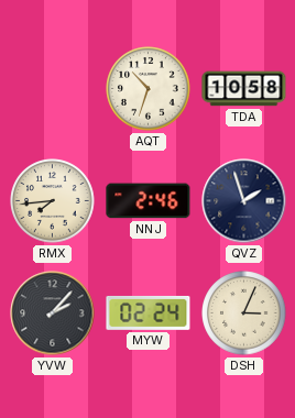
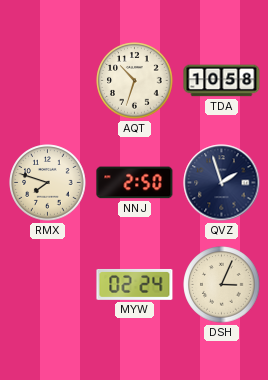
RMX: 7:44 -> 7:48
NNJ: 2:46 -> 2:50
YVW: 2:07 -> none
